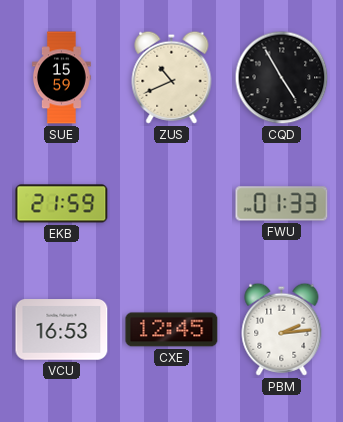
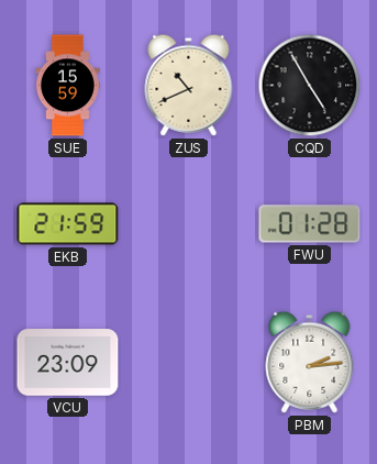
FWU: 01:33 -> 01:28
VCU: 16:53 -> 23:09
CXE: 12:45 -> none
